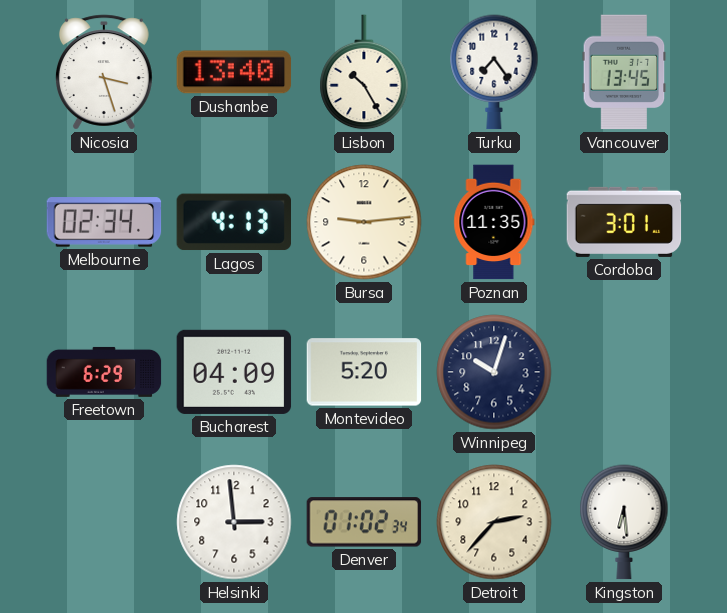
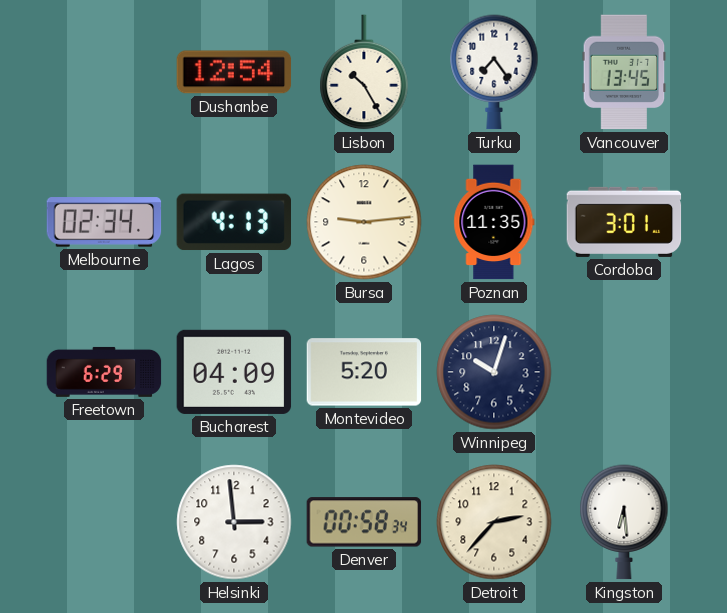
Nicosia: 3:27 -> none
Dushanbe: 13:40 -> 12:54
Denver: 01:02 -> 00:58
